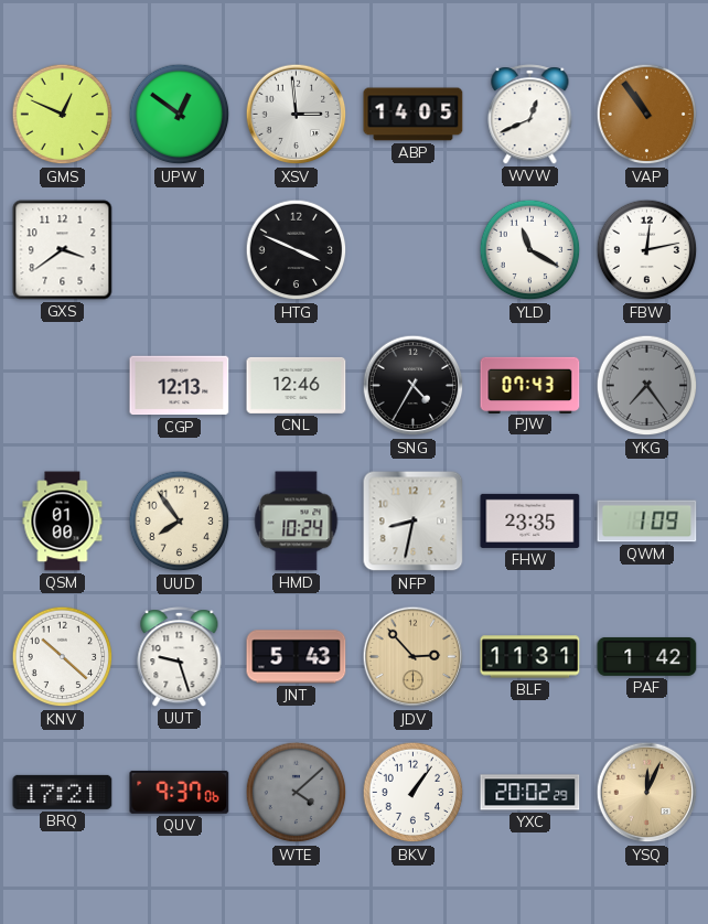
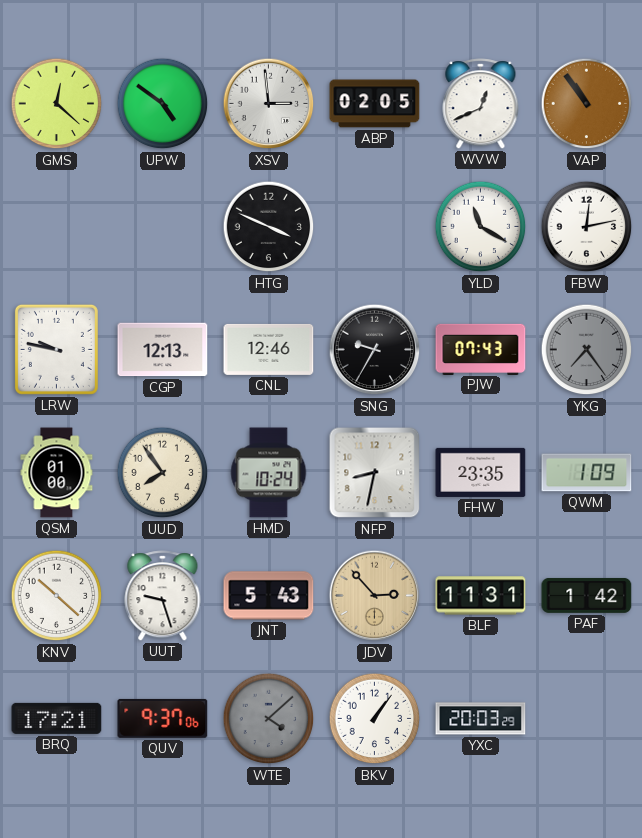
GMS: 12:49 -> 12:22
UPW: 12:51 -> 4:51
ABP: 14:05 -> 02:05
GXS: 3:39 -> none
LRW: none -> 9:47
SNG: 4:35 -> 9:35
YXC: 20:02 -> 20:03
YSQ: 12:04 -> none
